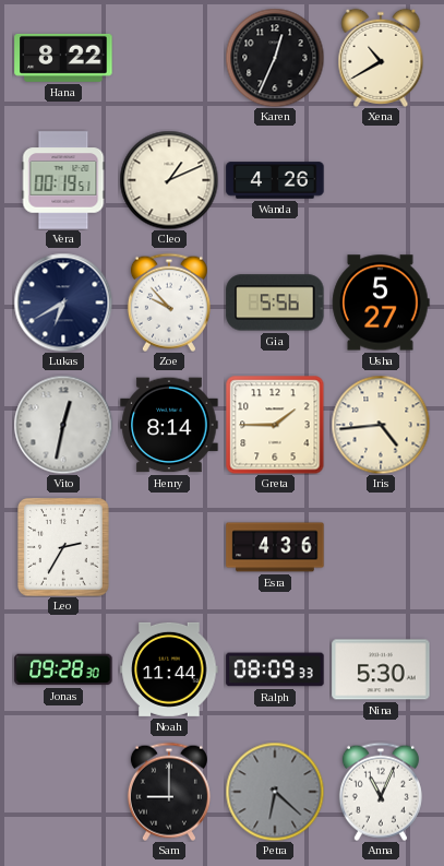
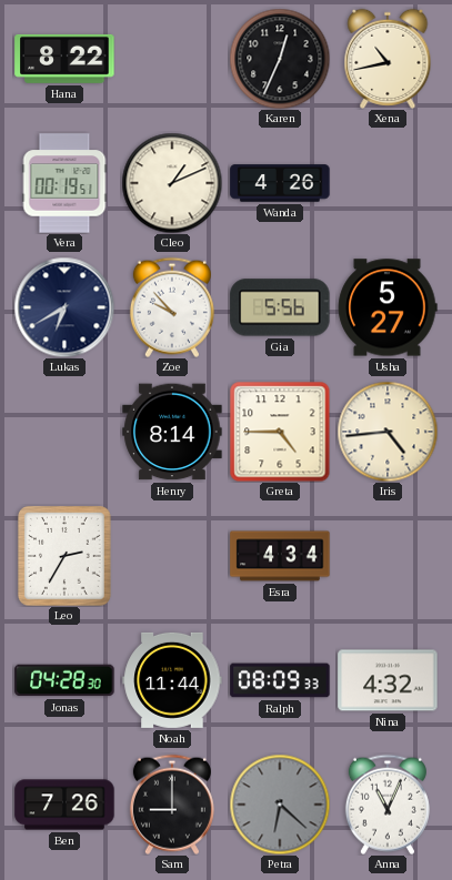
Xena: 10:40 -> 10:43
Vito: 12:32 -> none
Greta: 1:45 -> 4:45
Esra: 4:36 -> 4:34
Jonas: 09:28 -> 04:28
Nina: 5:30 -> 4:32
Ben: none -> 7:26
